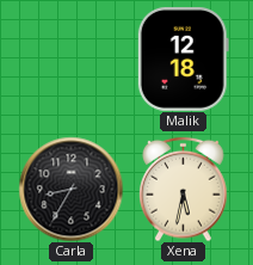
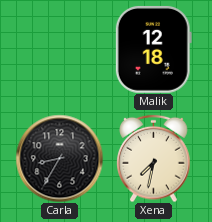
Xena: 5:32 -> 7:32
